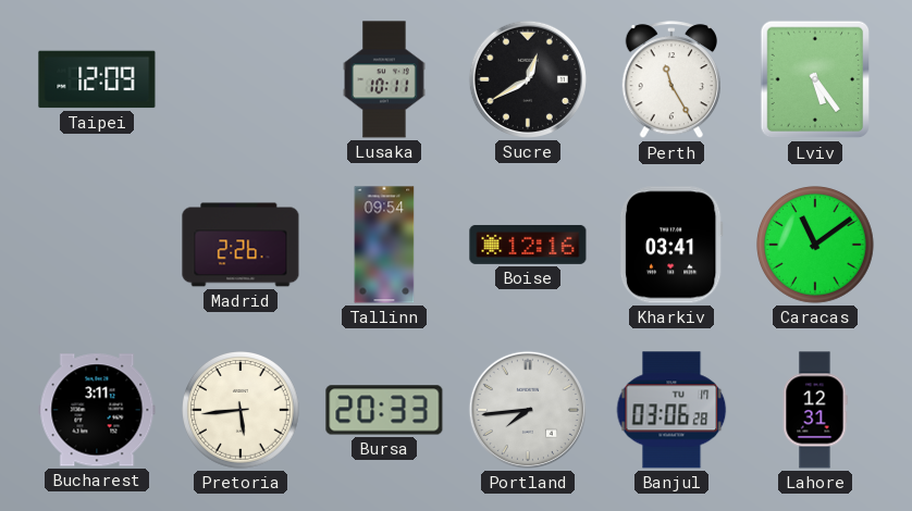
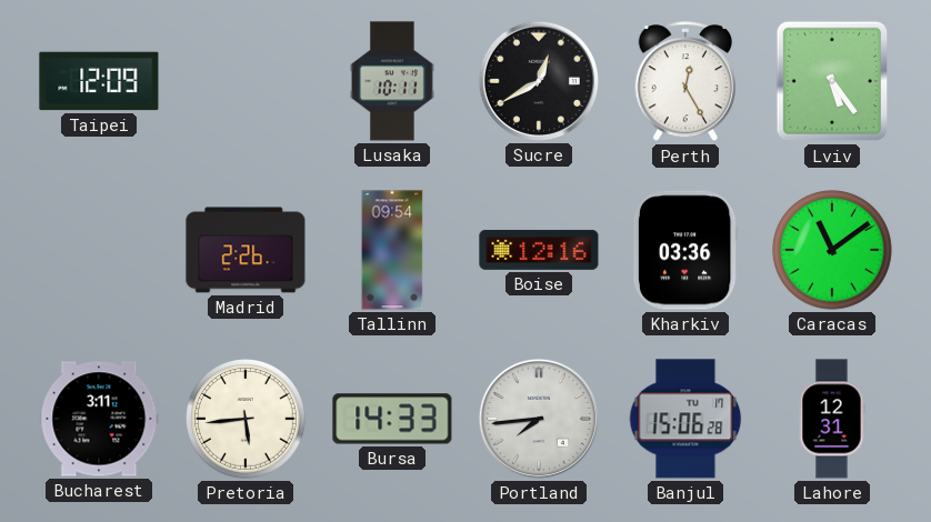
Perth: 11:25 -> 12:25
Kharkiv: 03:41 -> 03:36
Bursa: 20:33 -> 14:33
Banjul: 03:06 -> 15:06
